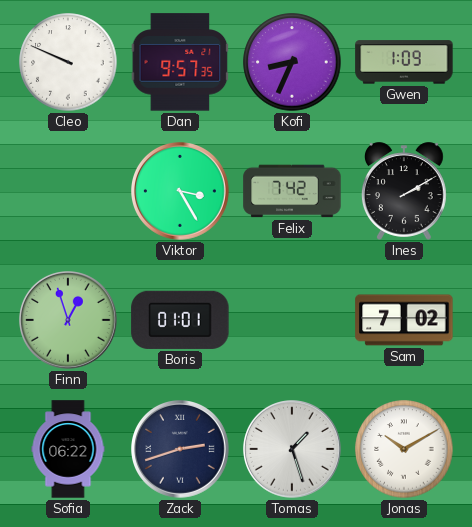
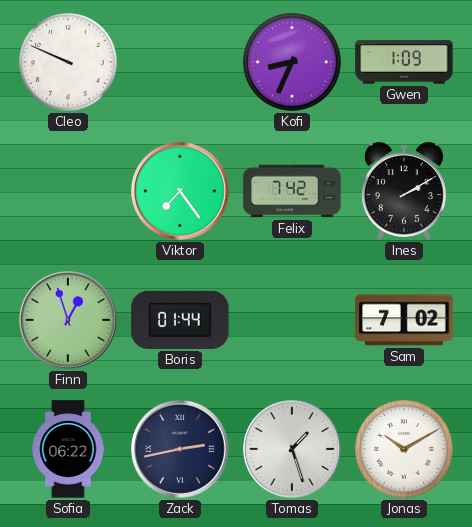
Dan: 9:57 -> none
Viktor: 3:25 -> 7:24
Boris: 01:01 -> 01:44
Zack: 2:42 -> 2:43
